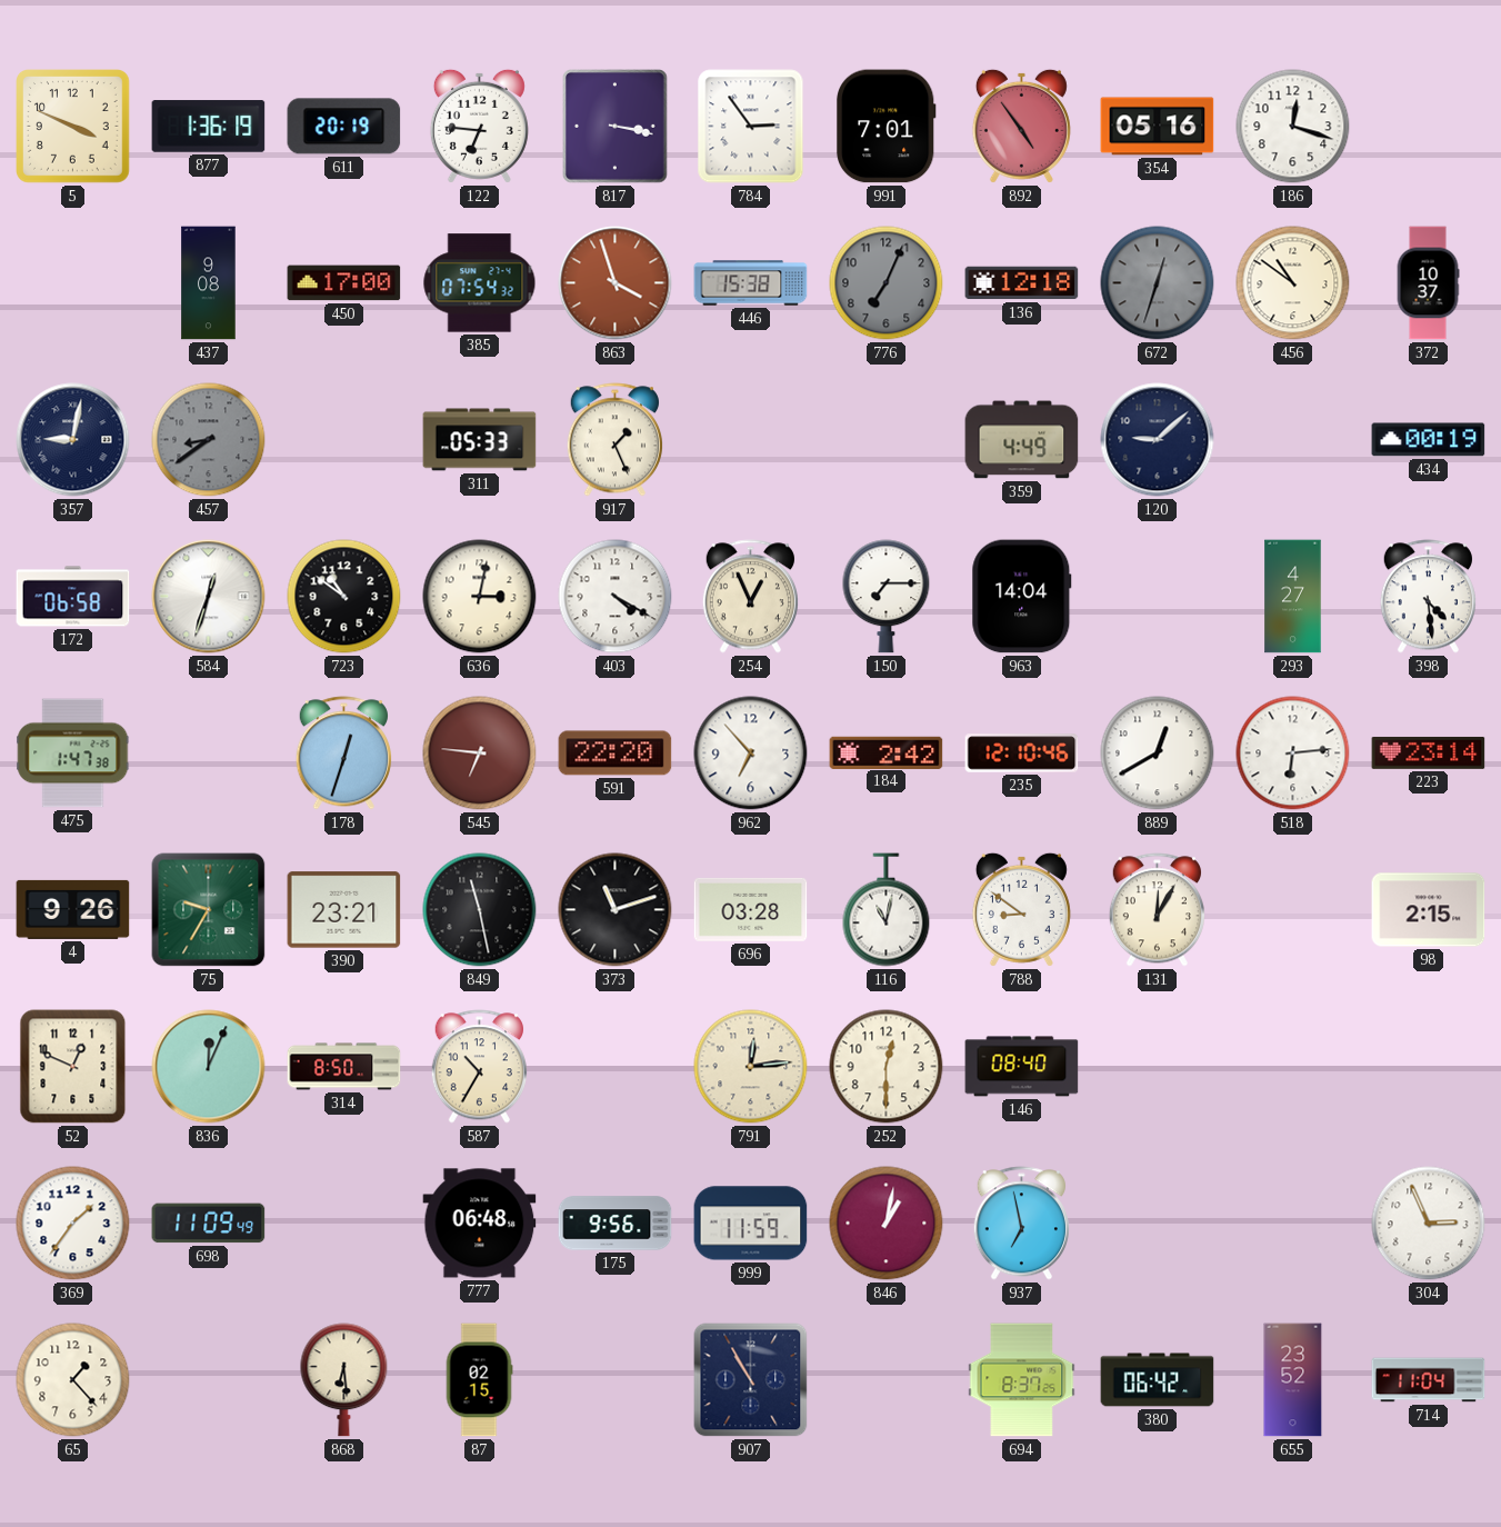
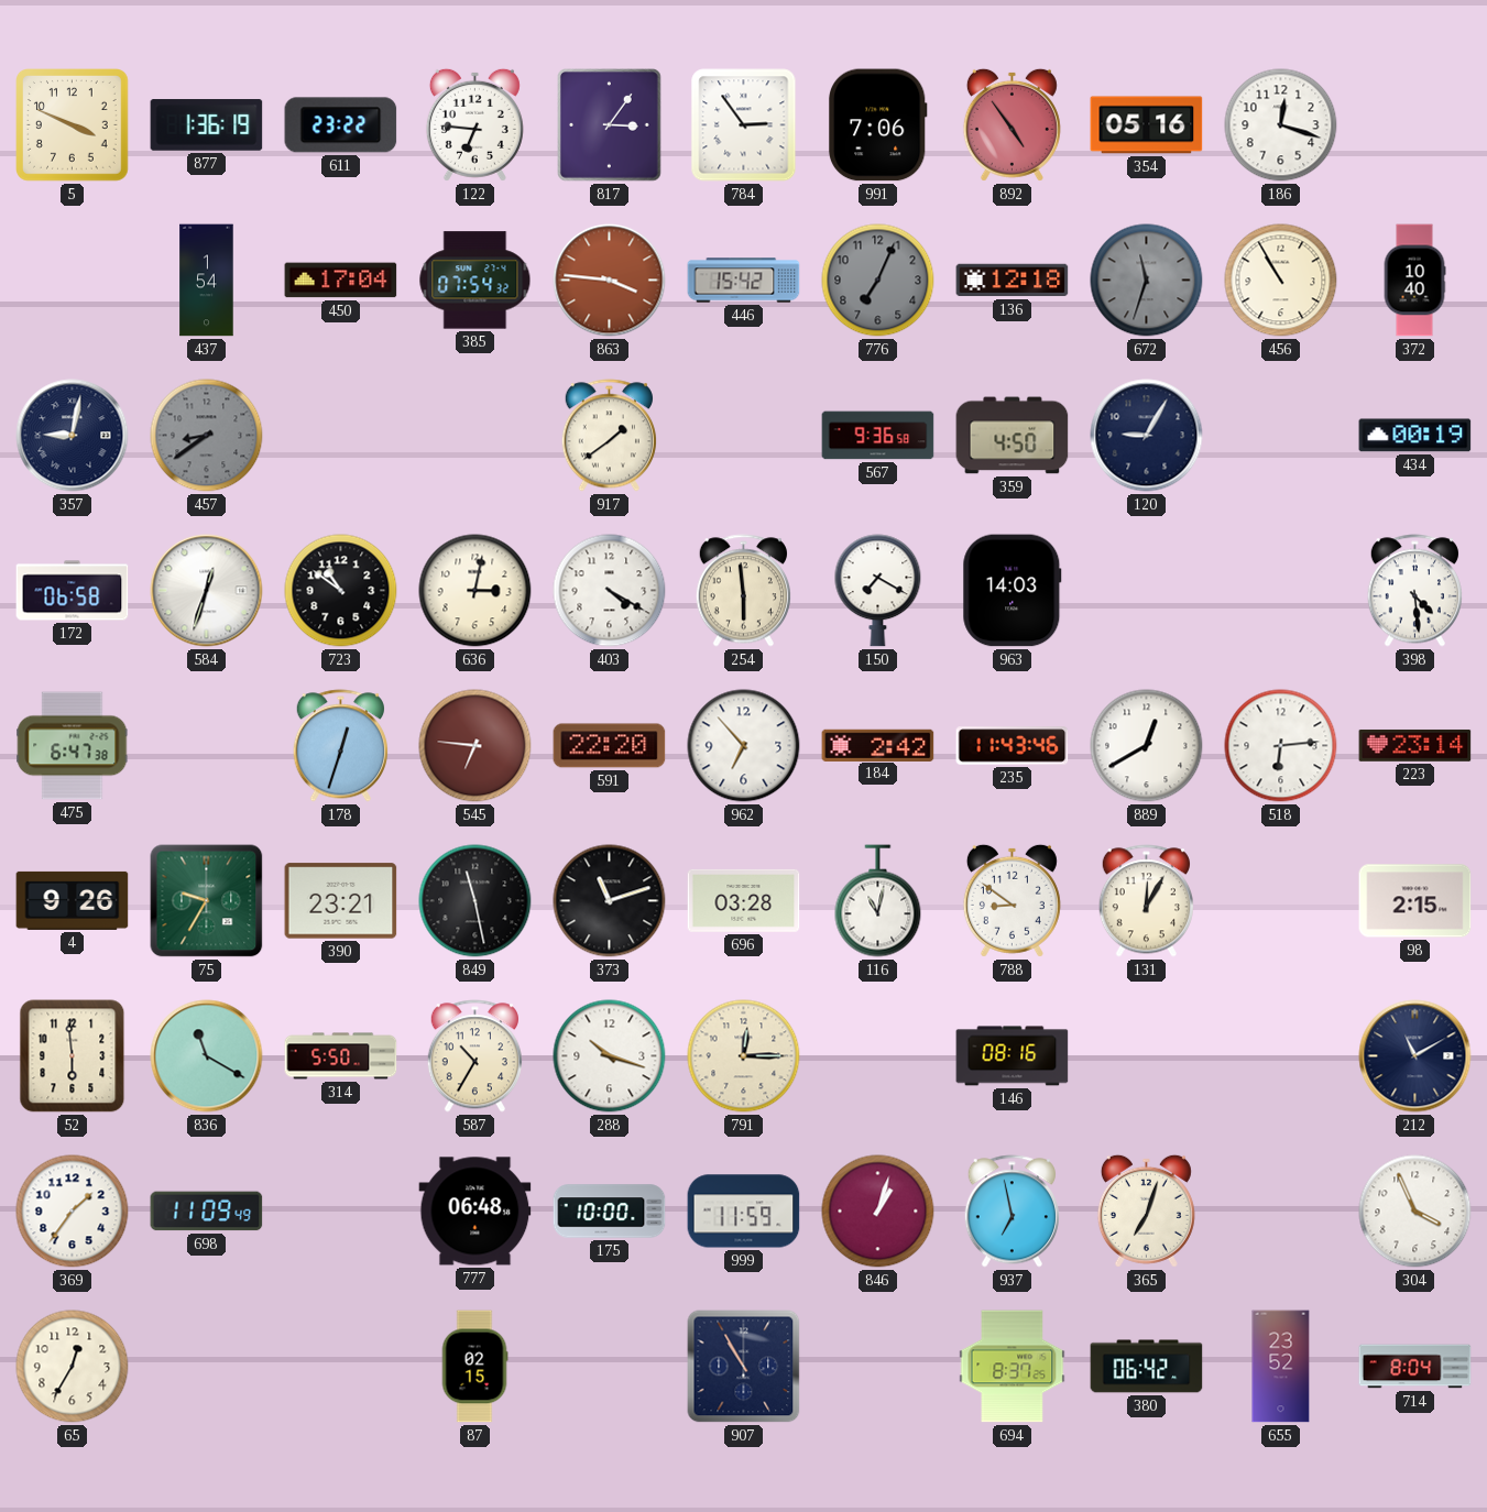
611: 20:19 -> 23:22
817: 3:17 -> 3:06
991: 7:01 -> 7:06
437: 9:08 -> 1:54
450: 17:00 -> 17:04
863: 3:57 -> 3:46
446: 15:38 -> 15:42
672: 12:33 -> 11:33
456: 10:51 -> 10:55
372: 10:37 -> 10:40
311: 05:33 -> none
917: 1:26 -> 1:39
567: none -> 9:36
359: 4:49 -> 4:50
120: 9:08 -> 9:05
254: 12:56 -> 5:59
150: 7:15 -> 7:20
963: 14:04 -> 14:03
293: 4:27 -> none
475: 1:47 -> 6:47
235: 12:10 -> 11:43
52: 12:49 -> 5:59
836: 12:04 -> 11:20
314: 8:50 -> 5:50
288: none -> 10:18
791: 12:14 -> 12:15
252: 12:30 -> none
146: 08:40 -> 08:16
212: none -> 11:10
175: 9:56 -> 10:00
846: 1:02 -> 1:03
365: none -> 7:03
304: 2:56 -> 3:56
65: 1:23 -> 12:35
868: 6:29 -> none
714: 11:04 -> 8:04
